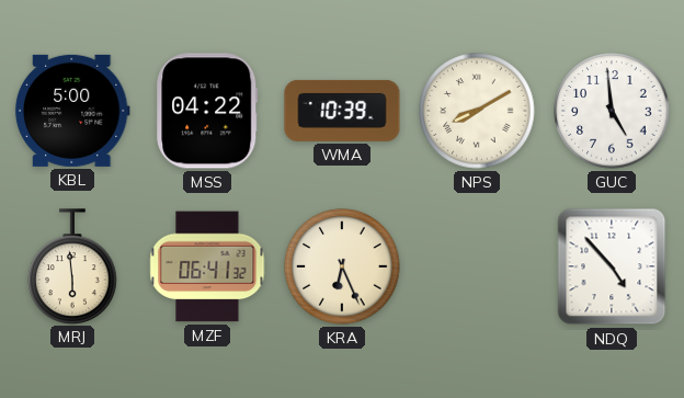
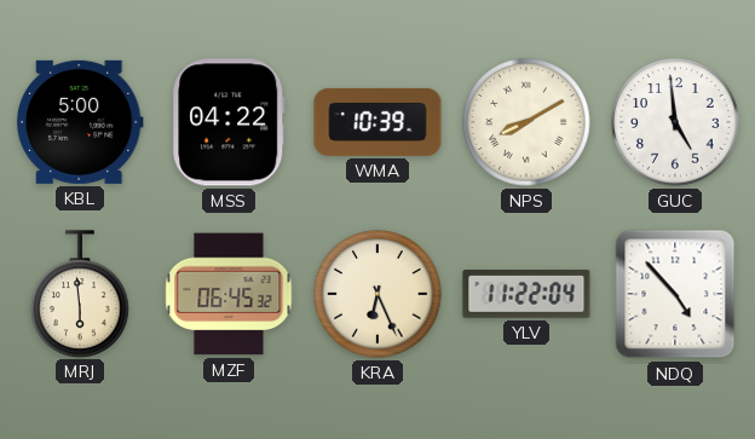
MZF: 06:41 -> 06:45
YLV: none -> 11:22
